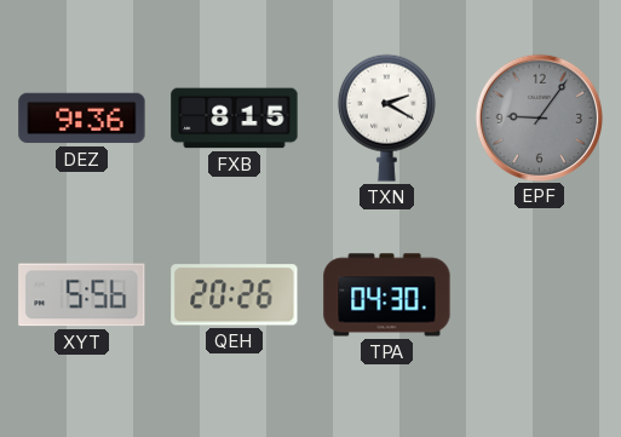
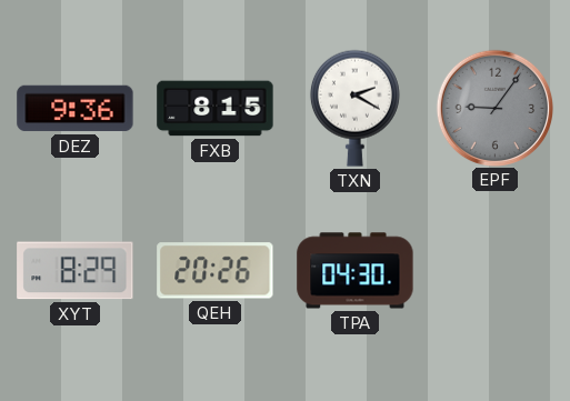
XYT: 5:56 -> 8:29
